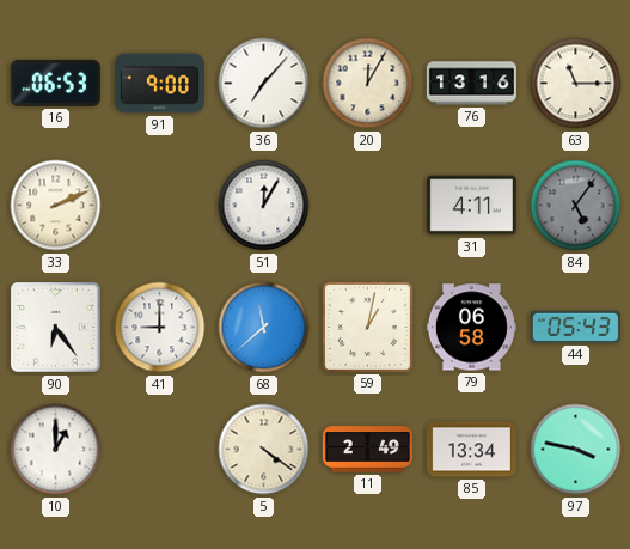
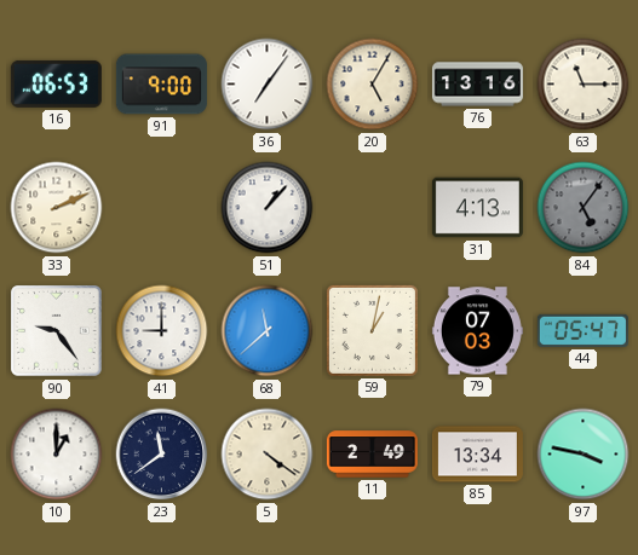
36: 7:07 -> 7:06
20: 12:05 -> 5:05
51: 12:05 -> 1:07
31: 4:11 -> 4:13
90: 6:24 -> 9:24
79: 06:58 -> 07:03
44: 05:43 -> 05:47
23: none -> 11:39
